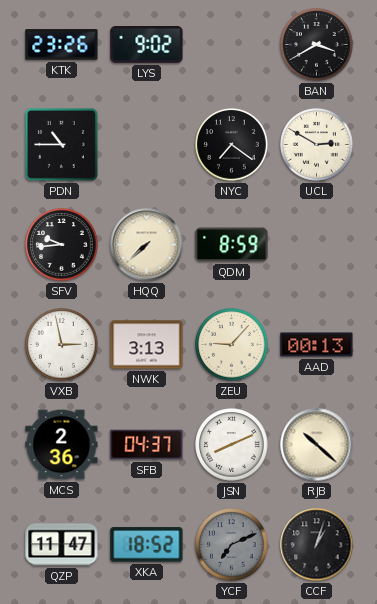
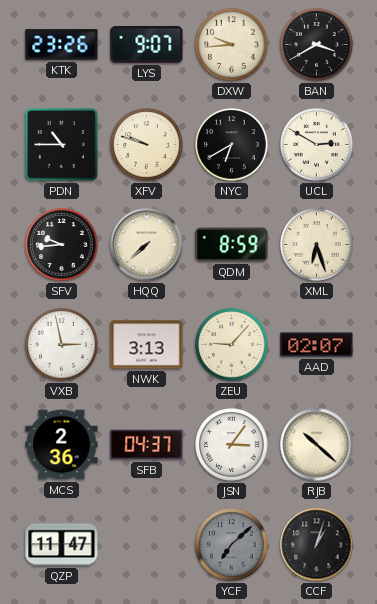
LYS: 9:02 -> 9:07
DXW: none -> 9:44
XFV: none -> 9:48
NYC: 7:21 -> 6:40
XML: none -> 6:27
AAD: 00:13 -> 02:07
JSN: 8:11 -> 3:06
XKA: 18:52 -> none
YCF: 7:11 -> 7:08
